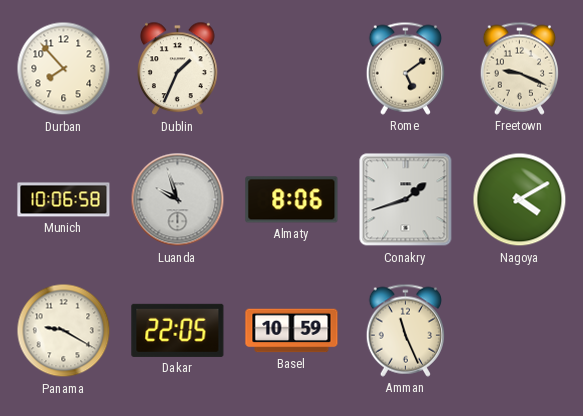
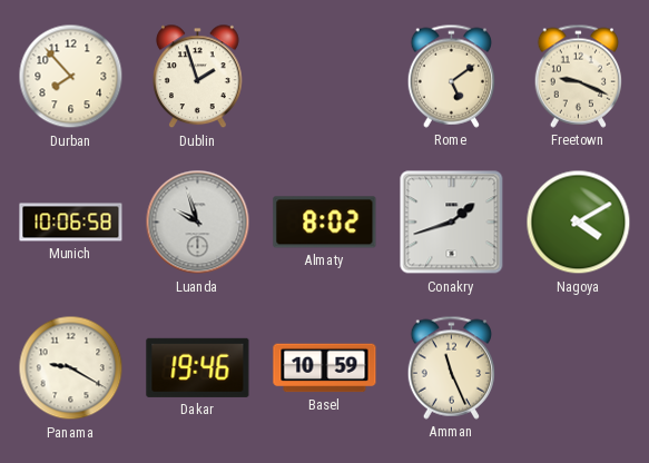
Dublin: 1:34 -> 1:57
Almaty: 8:06 -> 8:02
Dakar: 22:05 -> 19:46
